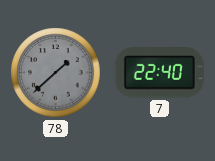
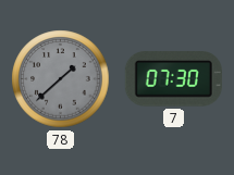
7: 22:40 -> 07:30
